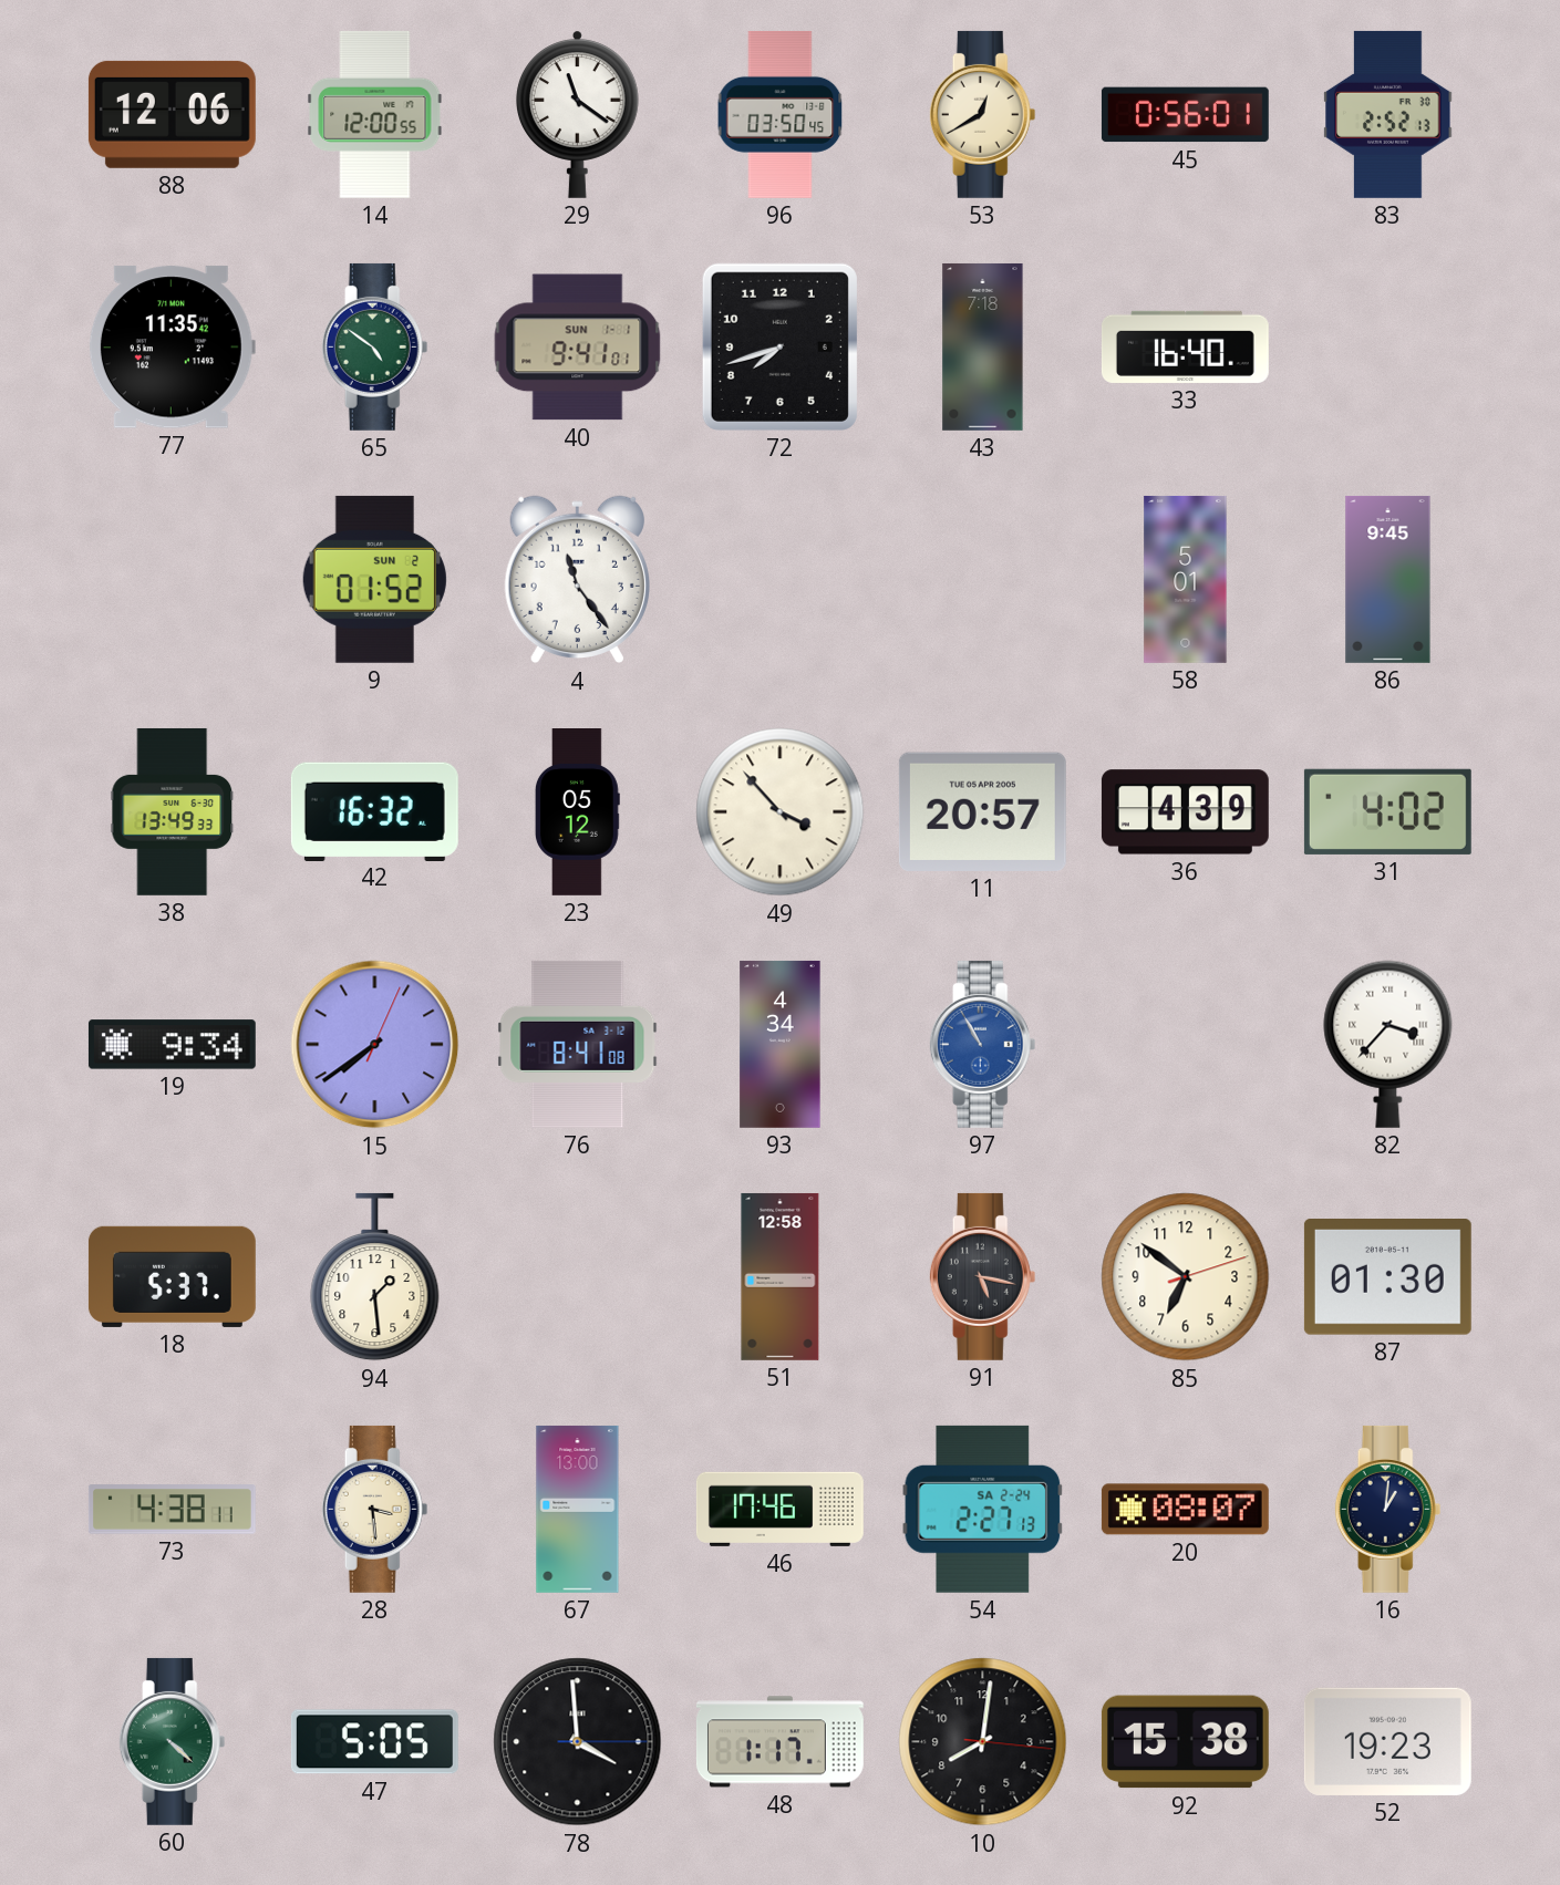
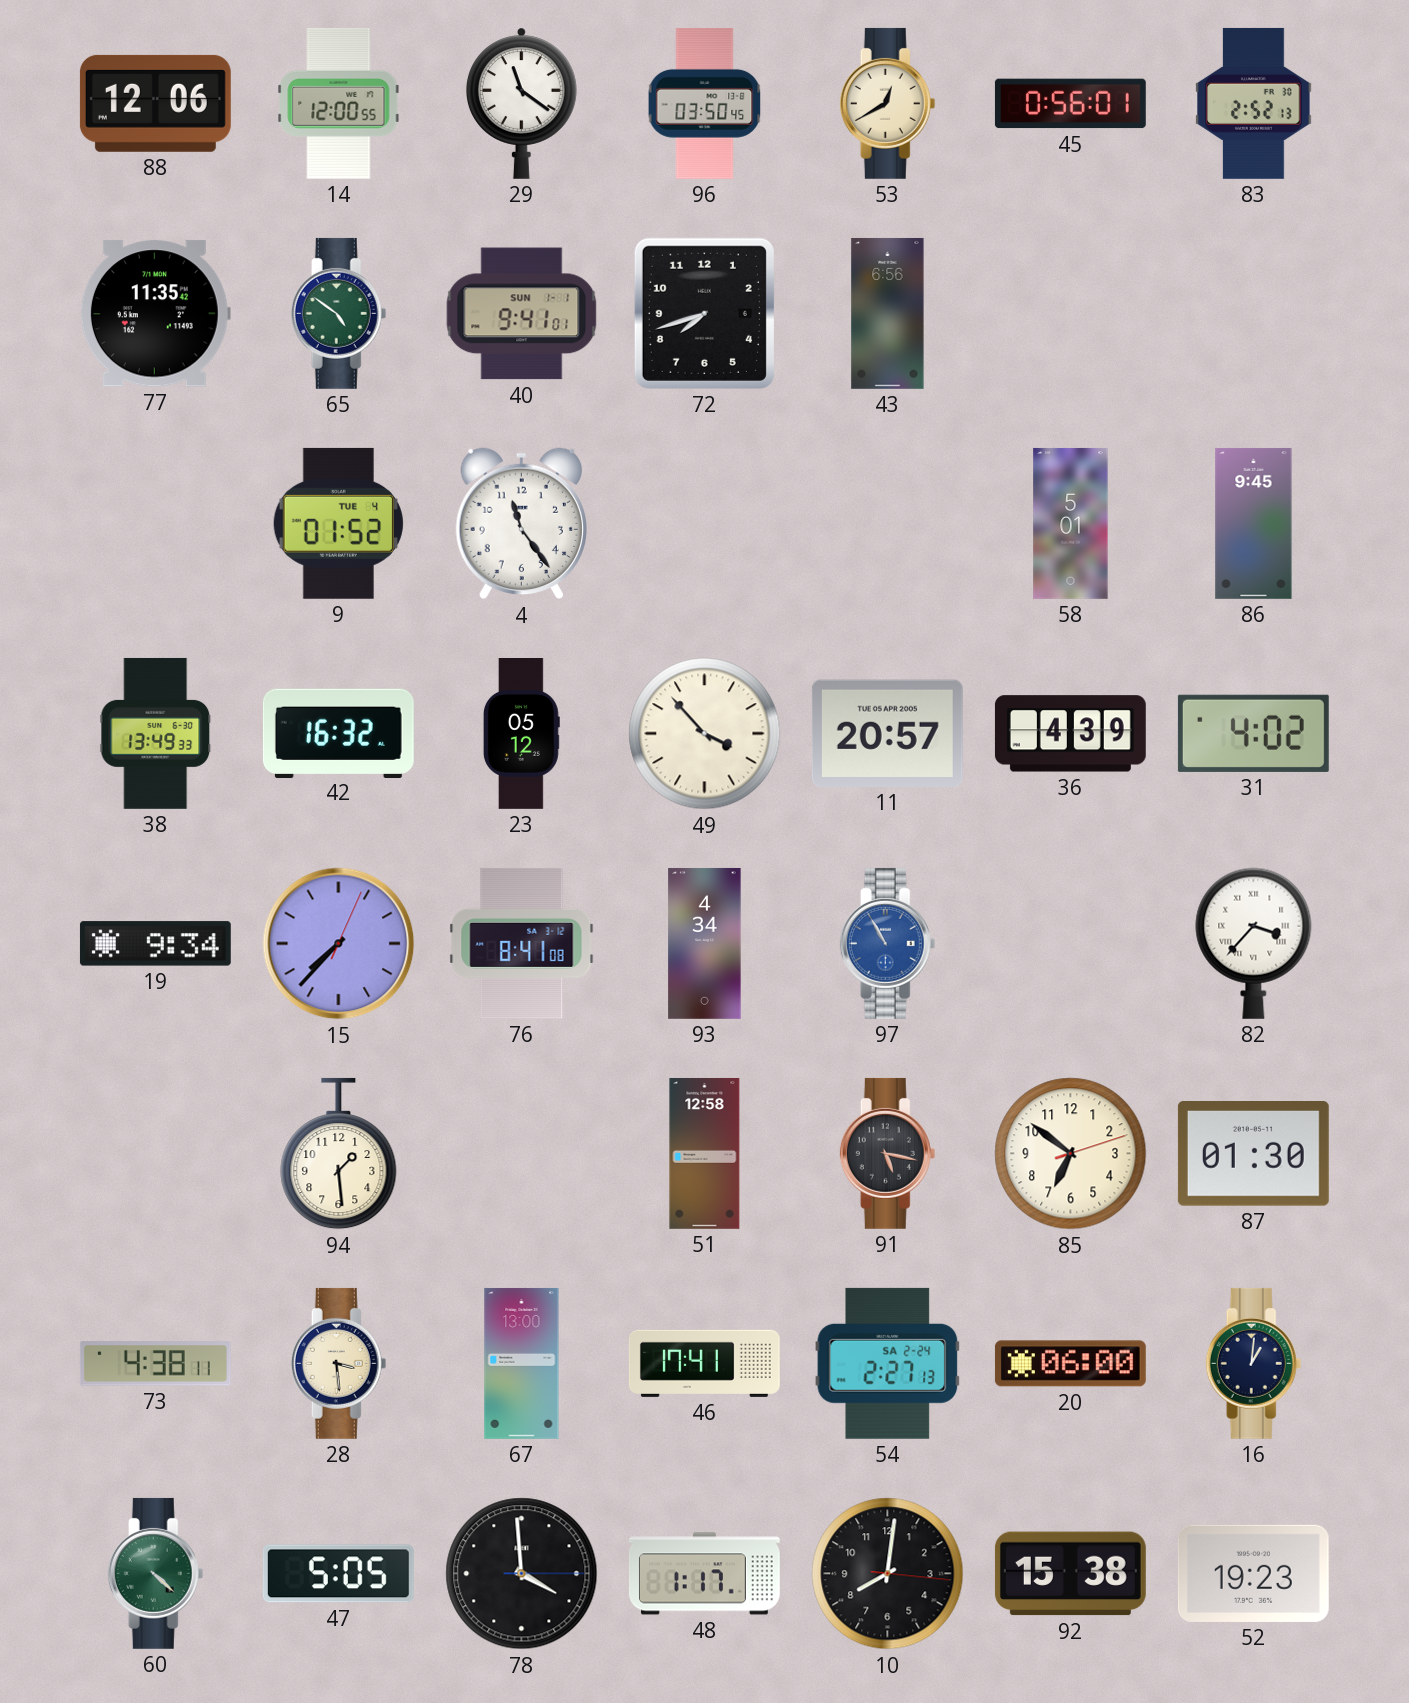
43: 7:18 -> 6:56
33: 16:40 -> none
9 date: SUN 2 -> TUE 4
15: 7:39 -> 7:37
18: 5:37 -> none
46: 17:46 -> 17:41
20: 08:07 -> 06:00
